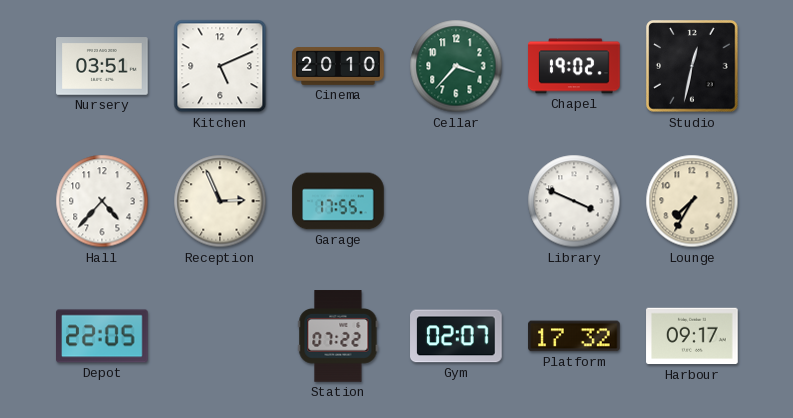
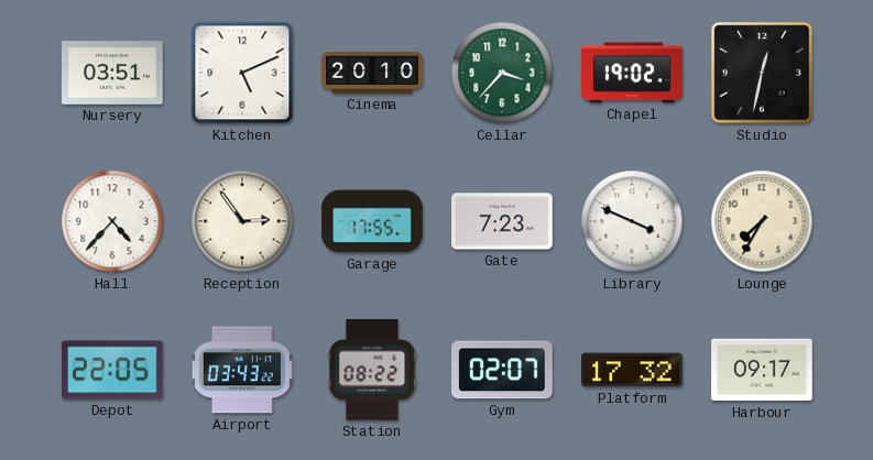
Reception: 2:56 -> 2:54
Gate: none -> 7:23
Airport: none -> 03:43
Station: 07:22 -> 08:22
